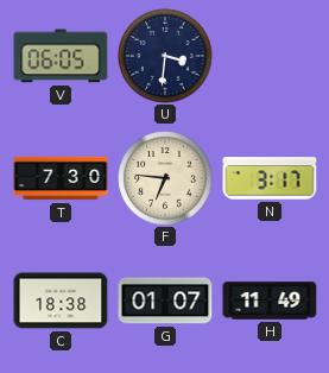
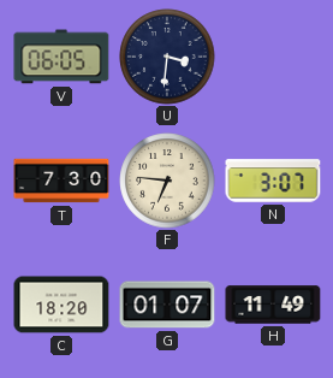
N: 3:17 -> 3:07
C: 18:38 -> 18:20
